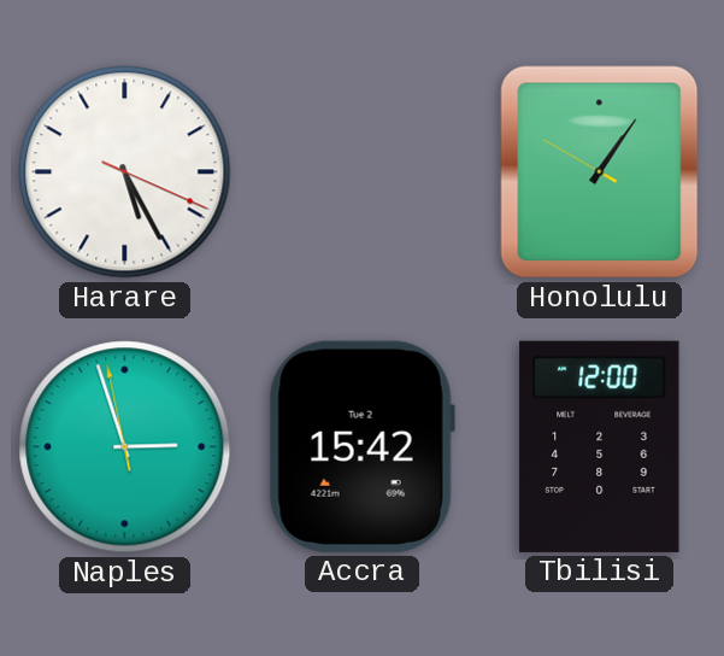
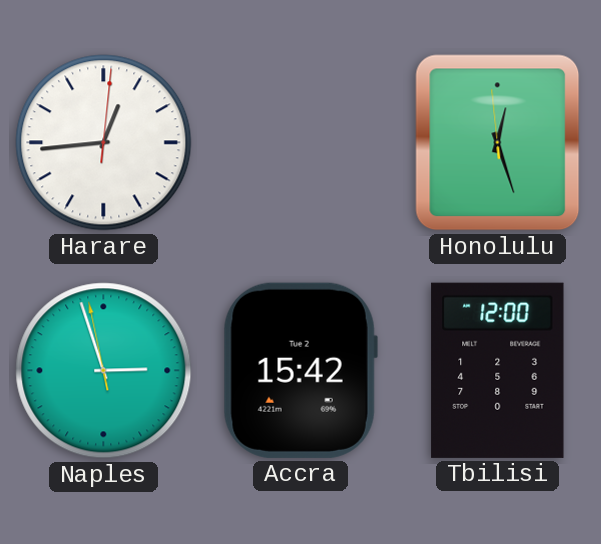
Harare: 5:25 -> 12:44
Honolulu: 1:05 -> 12:26
